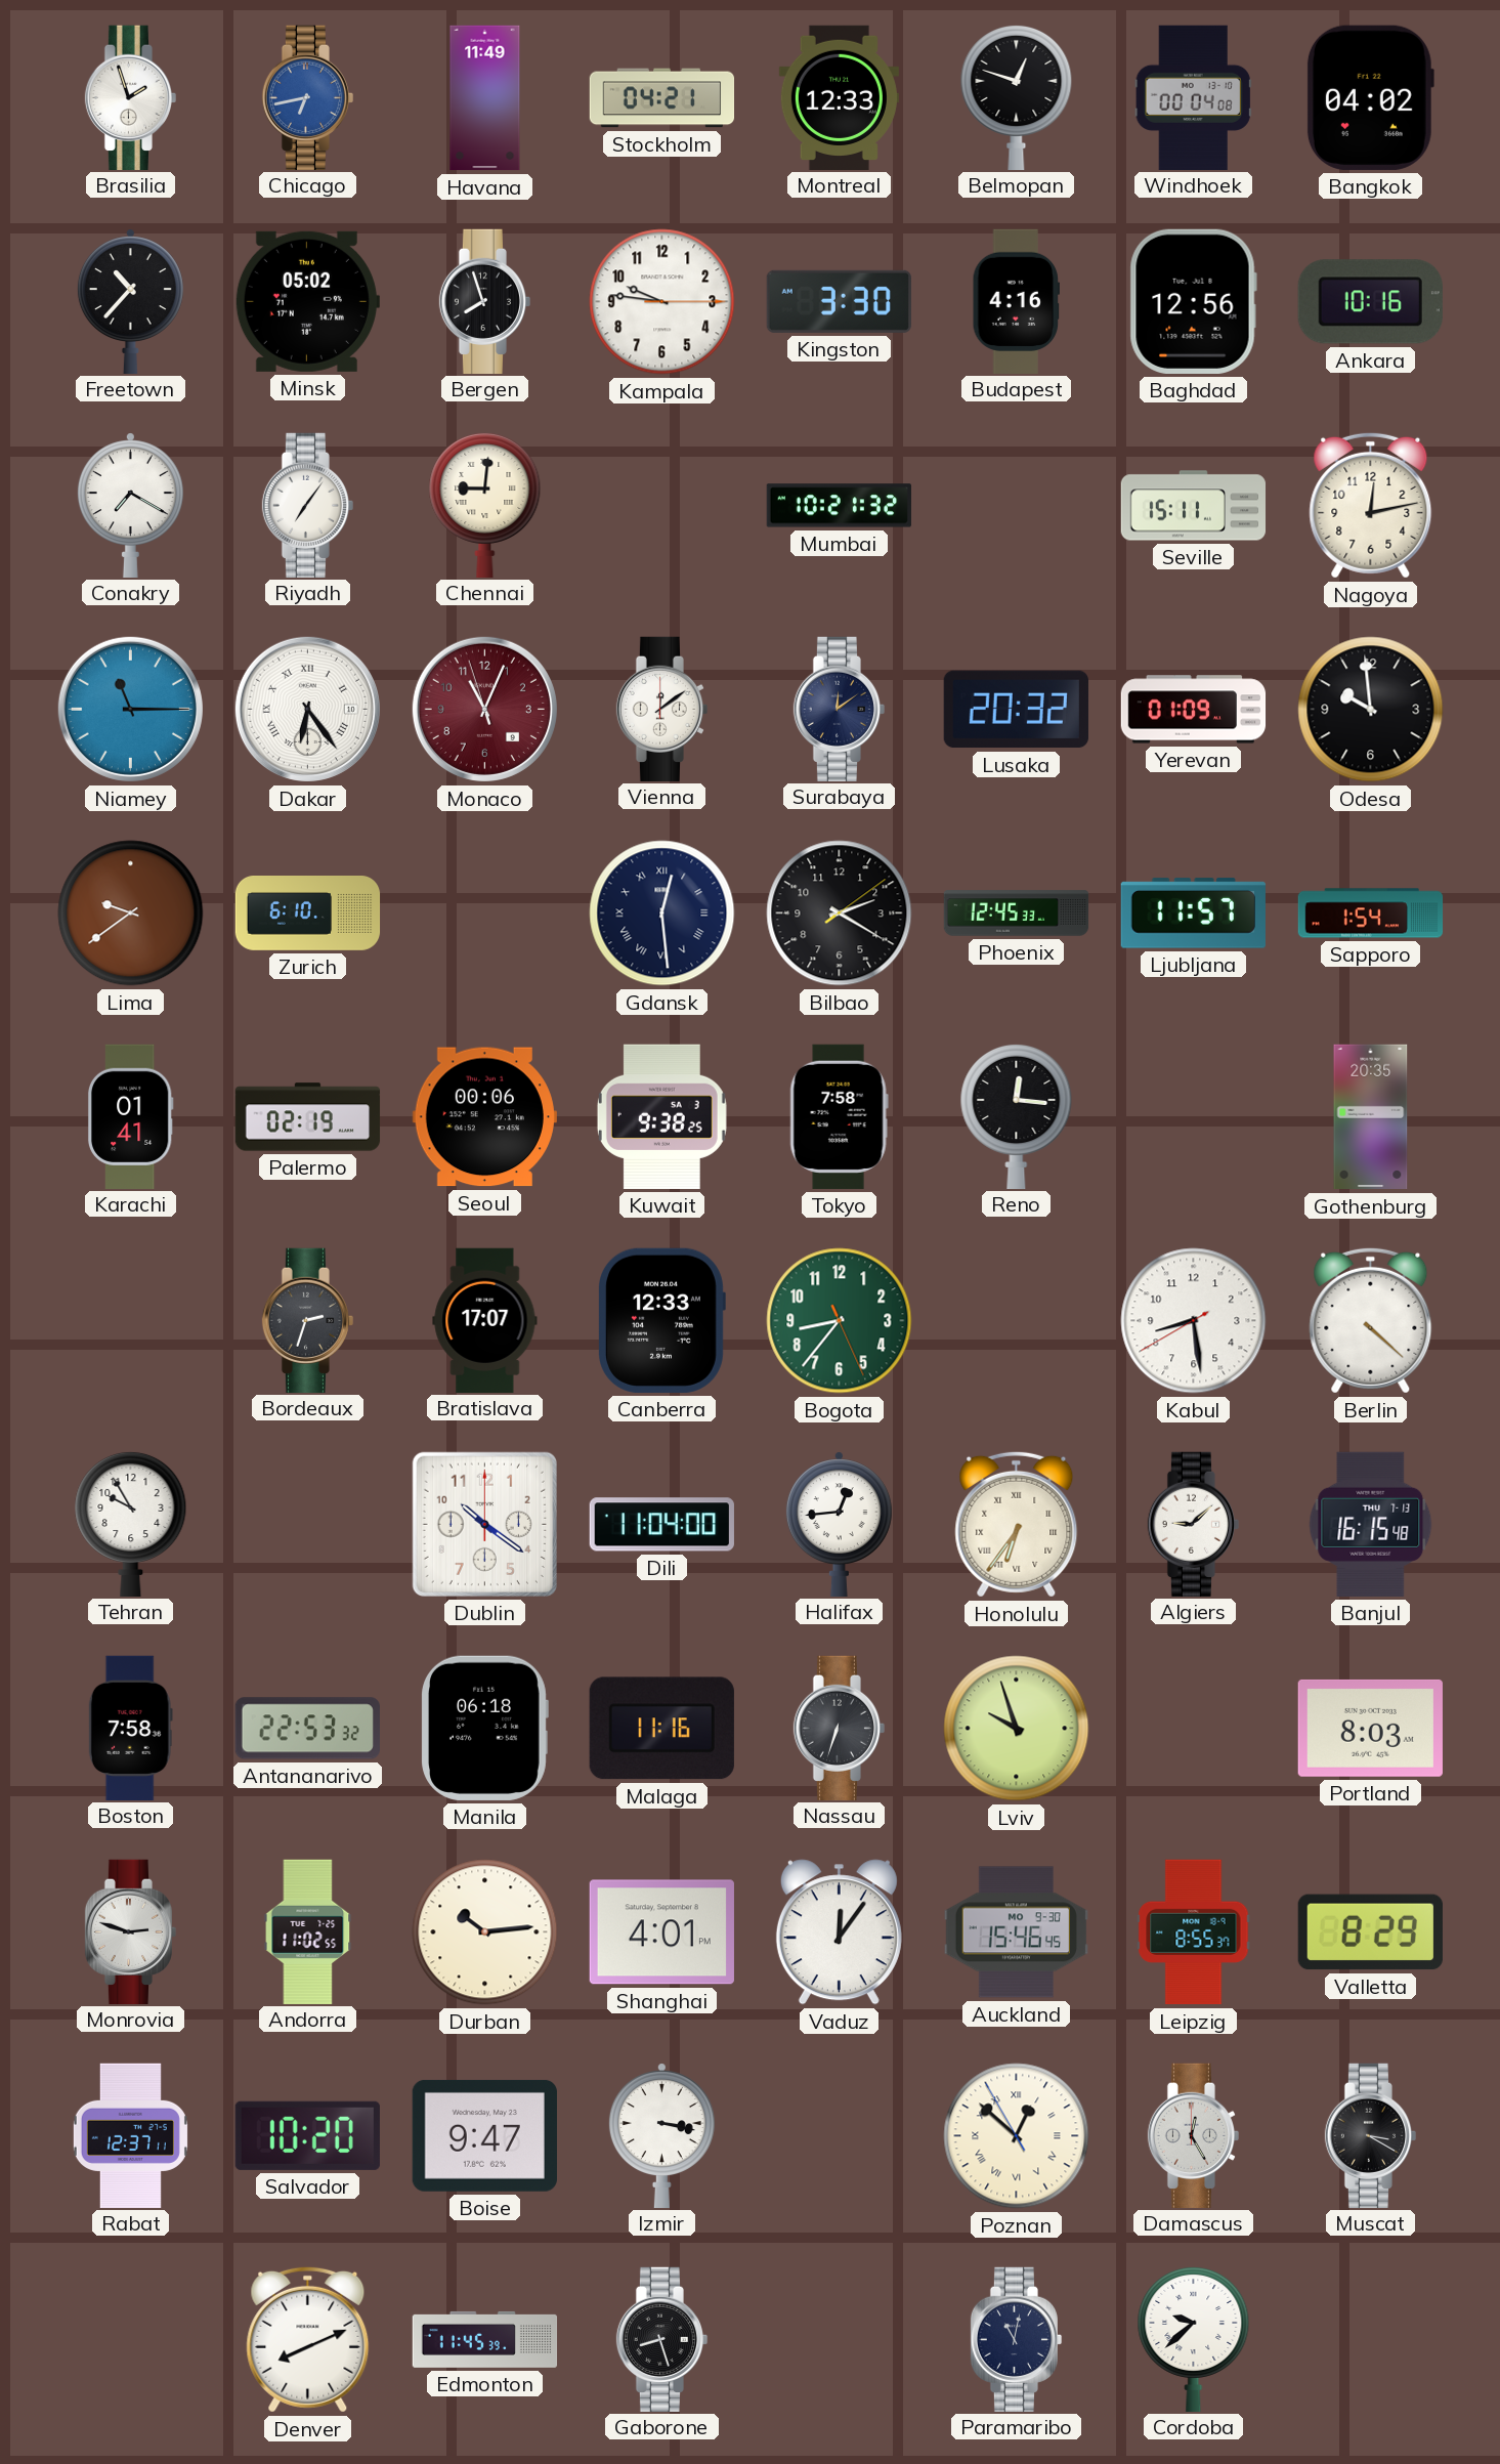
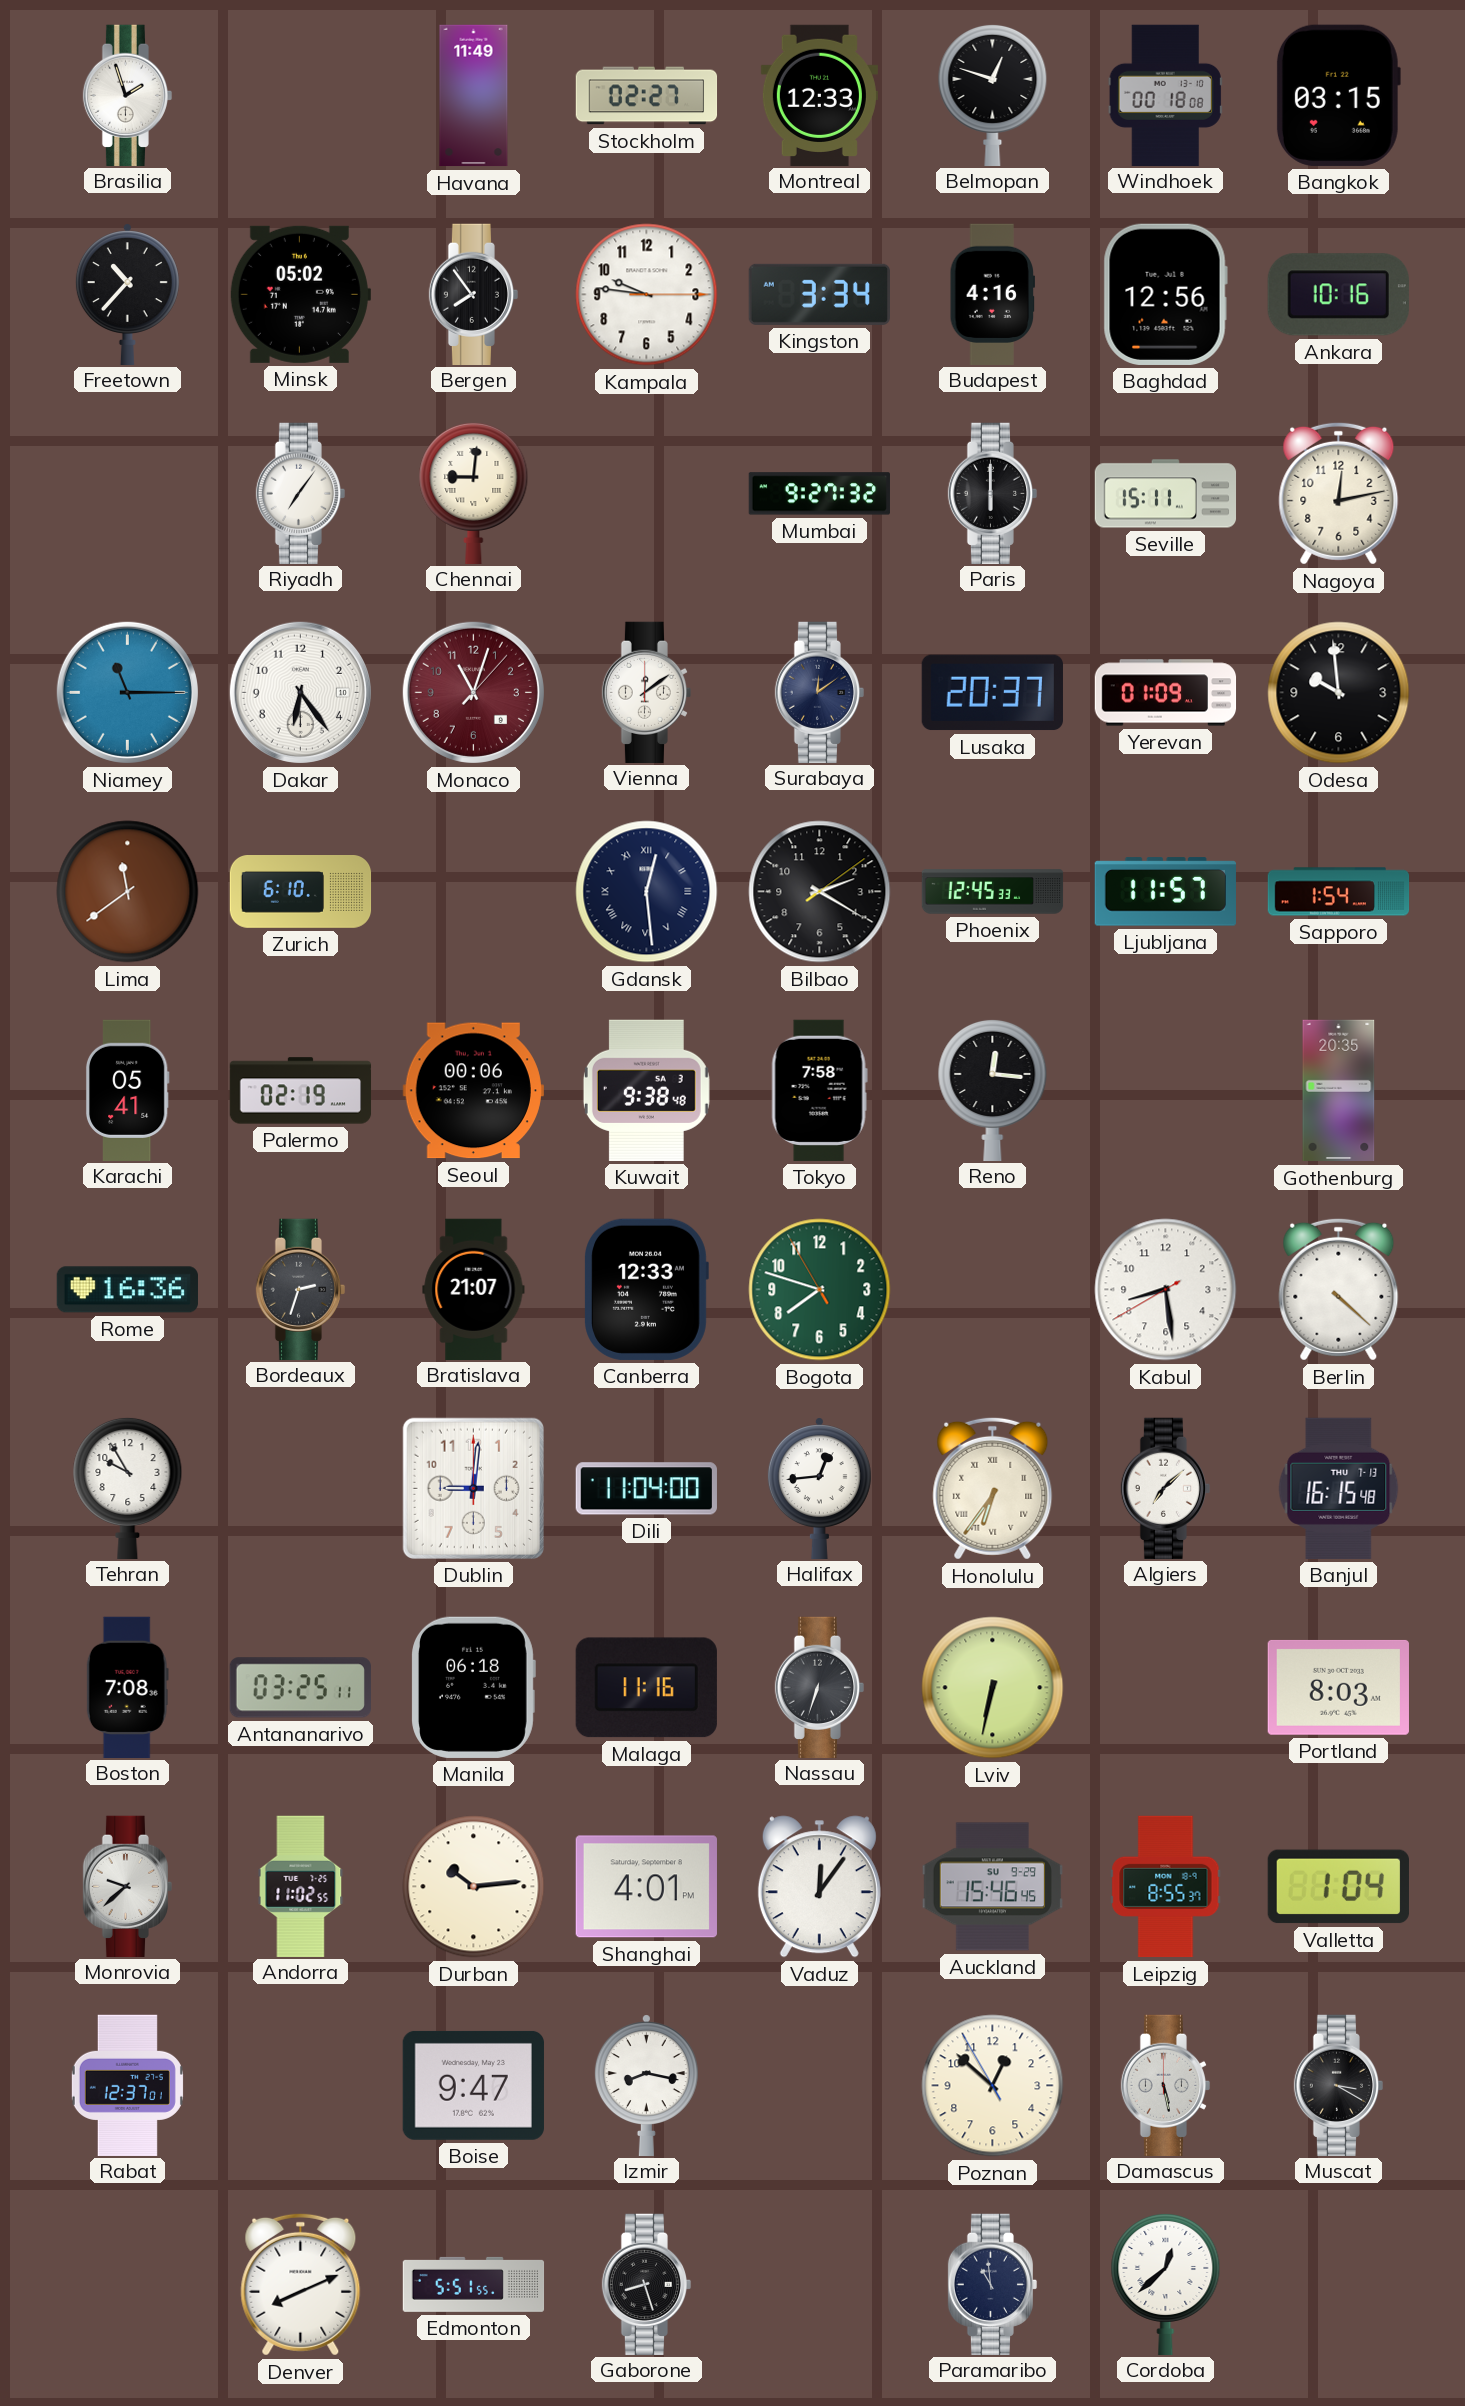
Chicago: 6:43 -> none
Stockholm: 04:21 -> 02:27
Windhoek: 00:04 -> 00:18
Bangkok: 04:02 -> 03:15
Bergen: 7:57 -> 7:54
Kingston: 3:30 -> 3:34
Conakry: 7:20 -> none
Mumbai: 10:21 -> 9:27
Paris: none -> 6:00
Dakar numerals: Roman -> Arabic
Monaco: 11:03:57 -> 11:03:07
Lusaka: 20:32 -> 20:37
Lima: 9:39 -> 11:39
Karachi: 01:41 -> 05:41
Kuwait: 9:38:25 -> 9:38:48
Rome: none -> 16:36
Bratislava: 17:07 -> 21:07
Bogota: 8:36 -> 7:47
Dublin: 10:21 -> 9:01
Algiers: 9:08 -> 7:08
Boston: 7:58 -> 7:08
Antananarivo: 22:53 -> 03:25
Lviv: 9:57 -> 6:32
Monrovia: 2:48 -> 9:38
Auckland date: MO 9-30 -> SU 9-29
Valletta: 8:29 -> 1:04
Rabat: 12:37:11 -> 12:37:01
Salvador: 10:20 -> none
Izmir: 3:17 -> 8:17
Poznan numerals: Roman -> Arabic
Damascus: 12:25 -> 5:28
Edmonton: 11:45 -> 5:51
Paramaribo: 11:02 -> 10:59
Cordoba: 9:38 -> 12:38
